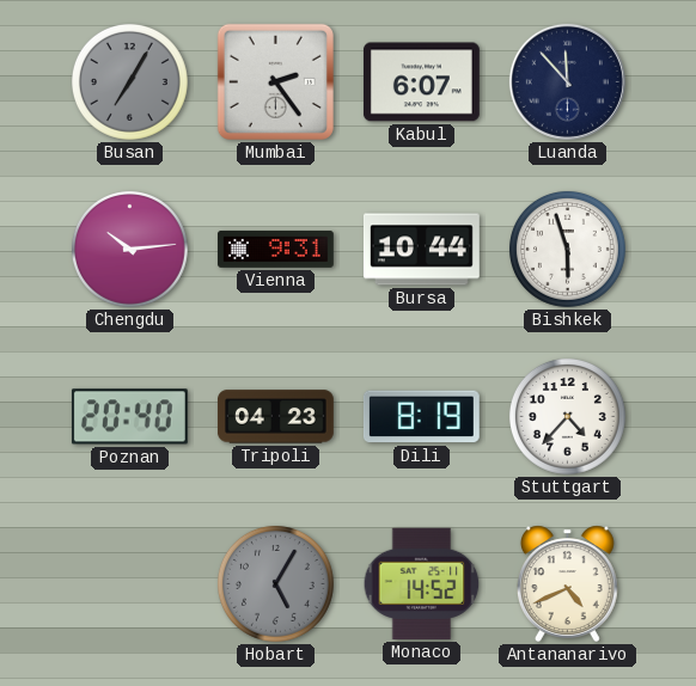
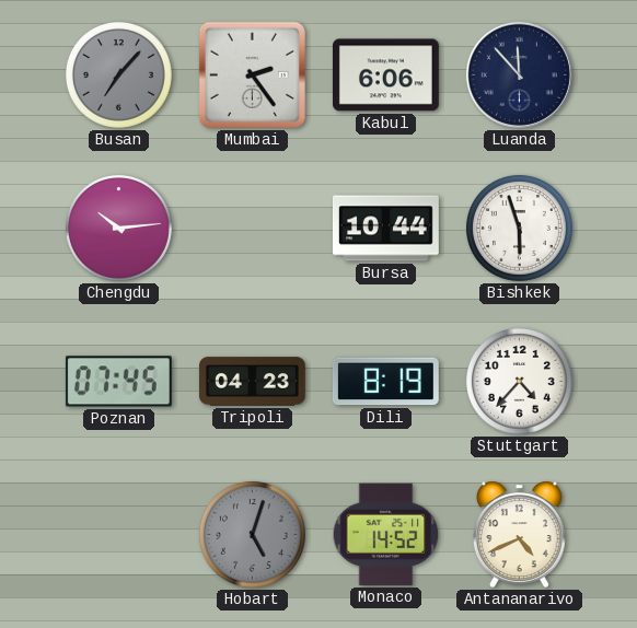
Busan: 7:05 -> 7:07
Kabul: 6:07 -> 6:06
Vienna: 9:31 -> none
Poznan: 20:40 -> 07:45
Hobart: 5:05 -> 5:03
